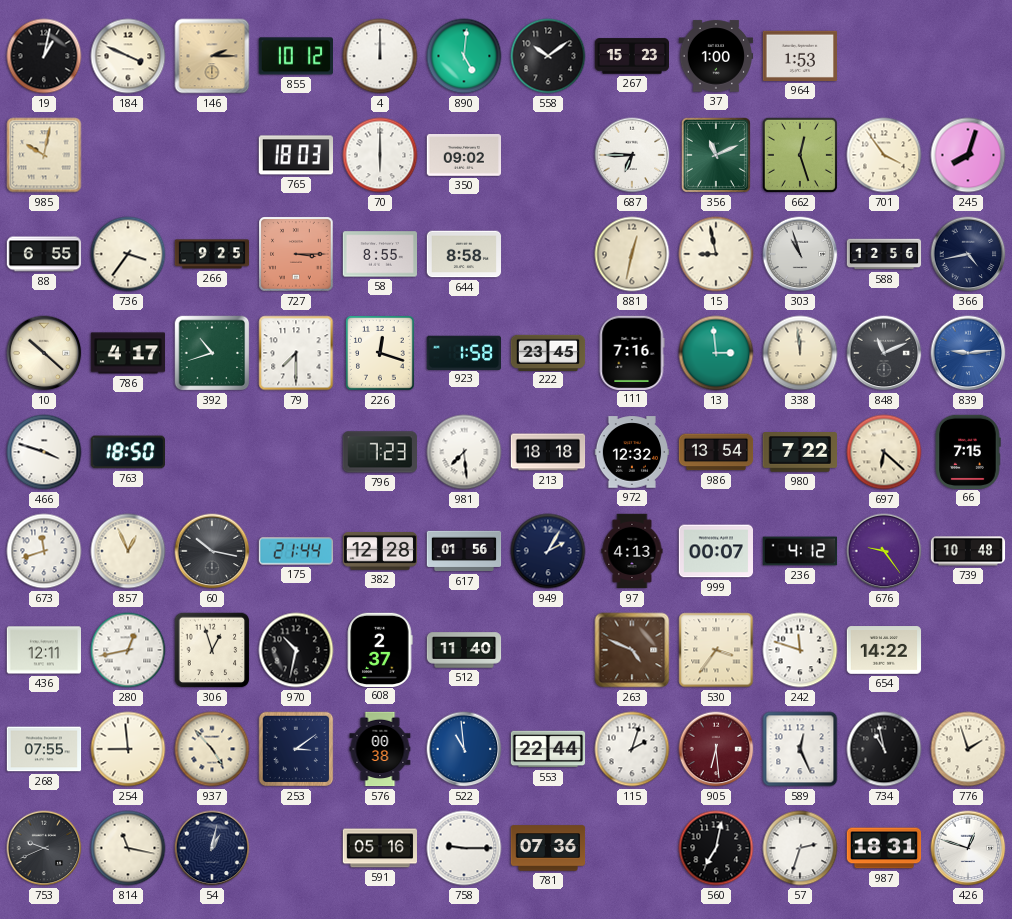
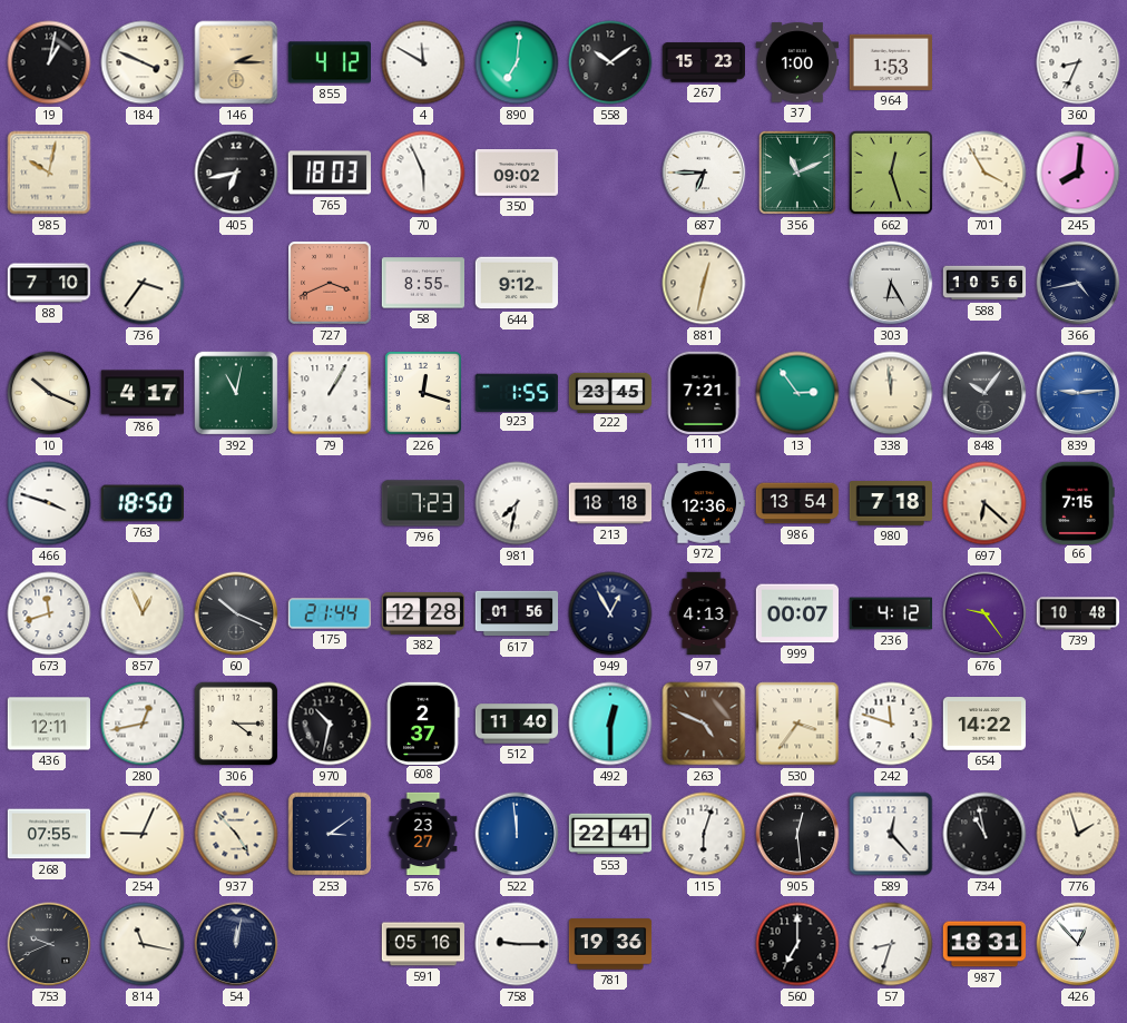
855: 10:12 -> 4:12
4: 12:00 -> 11:50
890: 5:01 -> 7:01
360: none -> 8:34
405: none -> 6:43
70: 6:00 -> 5:56
701: 3:54 -> 3:55
245: 8:03 -> 8:01
88: 6:55 -> 7:10
266: 9:25 -> none
727: 3:15 -> 3:41
644: 8:58 -> 9:12
15: 8:58 -> none
303: 10:57 -> 6:25
588: 12:56 -> 10:56
10: 10:22 -> 10:19
392: 10:42 -> 11:02
79: 7:30 -> 1:05
923: 1:58 -> 1:55
111: 7:16 -> 7:21
13: 2:59 -> 2:54
848: 11:11 -> 10:06
981: 7:29 -> 7:32
972: 12:32 -> 12:36
980: 7:22 -> 7:18
60: 10:17 -> 10:19
949: 2:05 -> 12:55
306: 12:57 -> 4:15
492: none -> 12:30
254: 8:59 -> 9:04
576: 00:38 -> 23:27
522: 10:59 -> 11:59
553: 22:44 -> 22:41
115: 2:03 -> 6:03
905: 6:29 -> 12:29
905 dial: burgundy -> black
589: 12:26 -> 12:23
54: 1:02 -> 12:02
781: 07:36 -> 19:36
560: 7:02 -> 7:00
57: 2:33 -> 8:33
426: 12:48 -> 12:53
